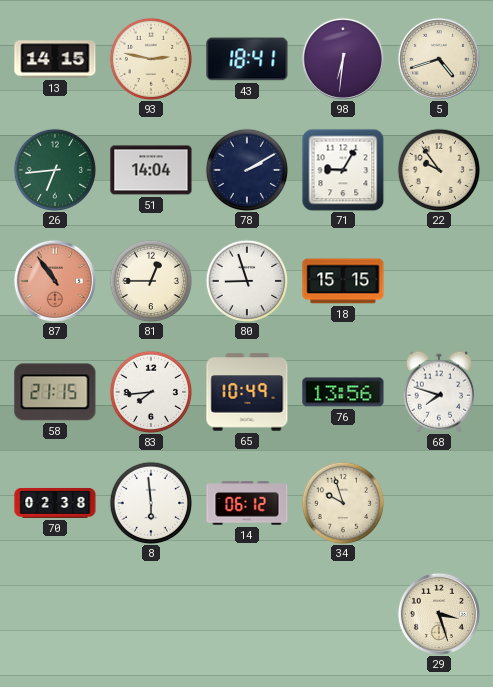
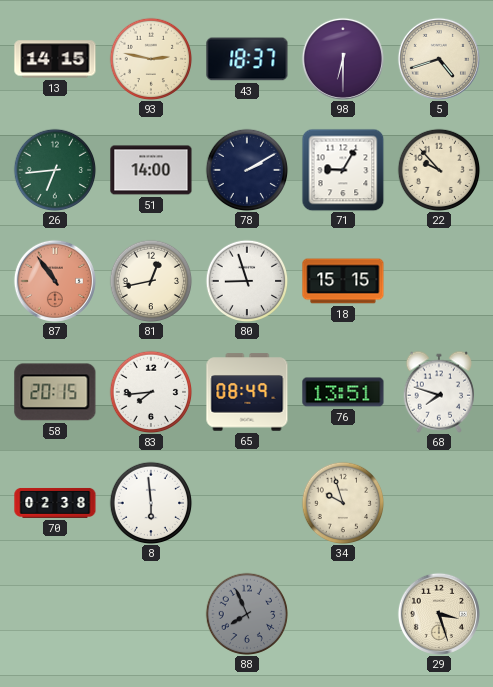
43: 18:41 -> 18:37
98: 6:31 -> 6:30
51: 14:04 -> 14:00
22: 9:54 -> 9:53
81: 12:45 -> 12:43
58: 21:15 -> 20:15
65: 10:49 -> 08:49
76: 13:56 -> 13:51
14: 06:12 -> none
88: none -> 7:56
